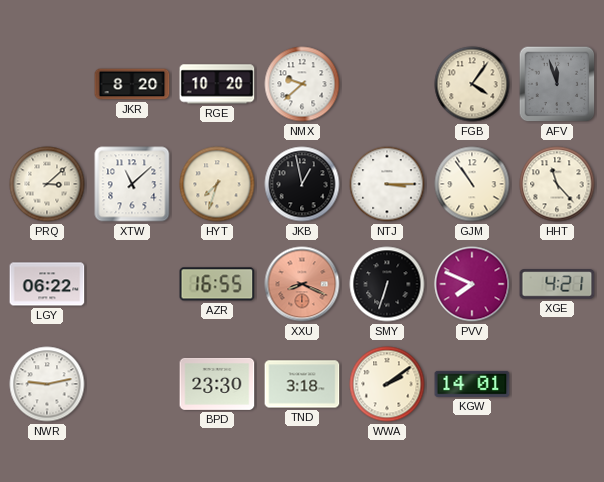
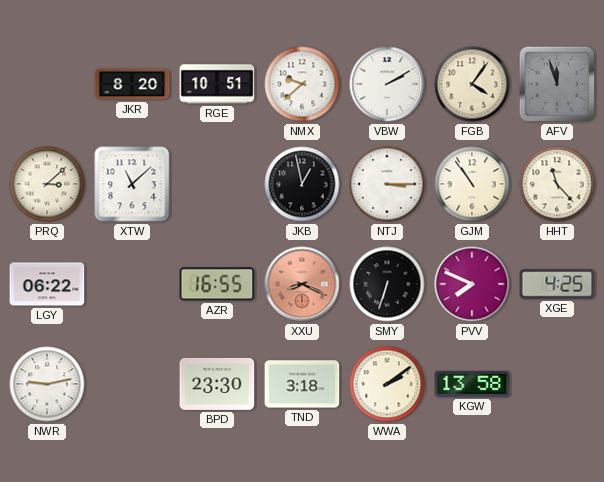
RGE: 10:20 -> 10:51
VBW: none -> 2:10
HYT: 7:33 -> none
XGE: 4:21 -> 4:25
KGW: 14:01 -> 13:58
